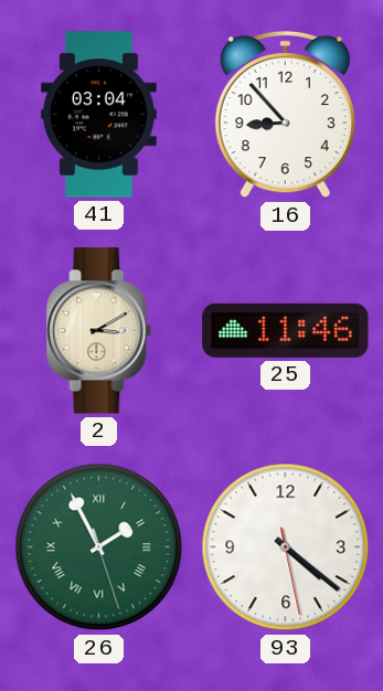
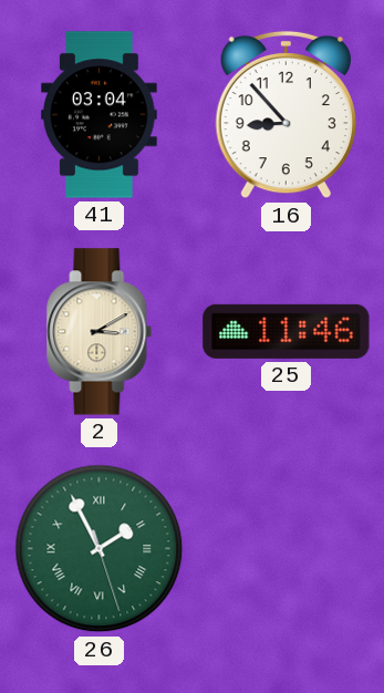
93: 4:21 -> none
